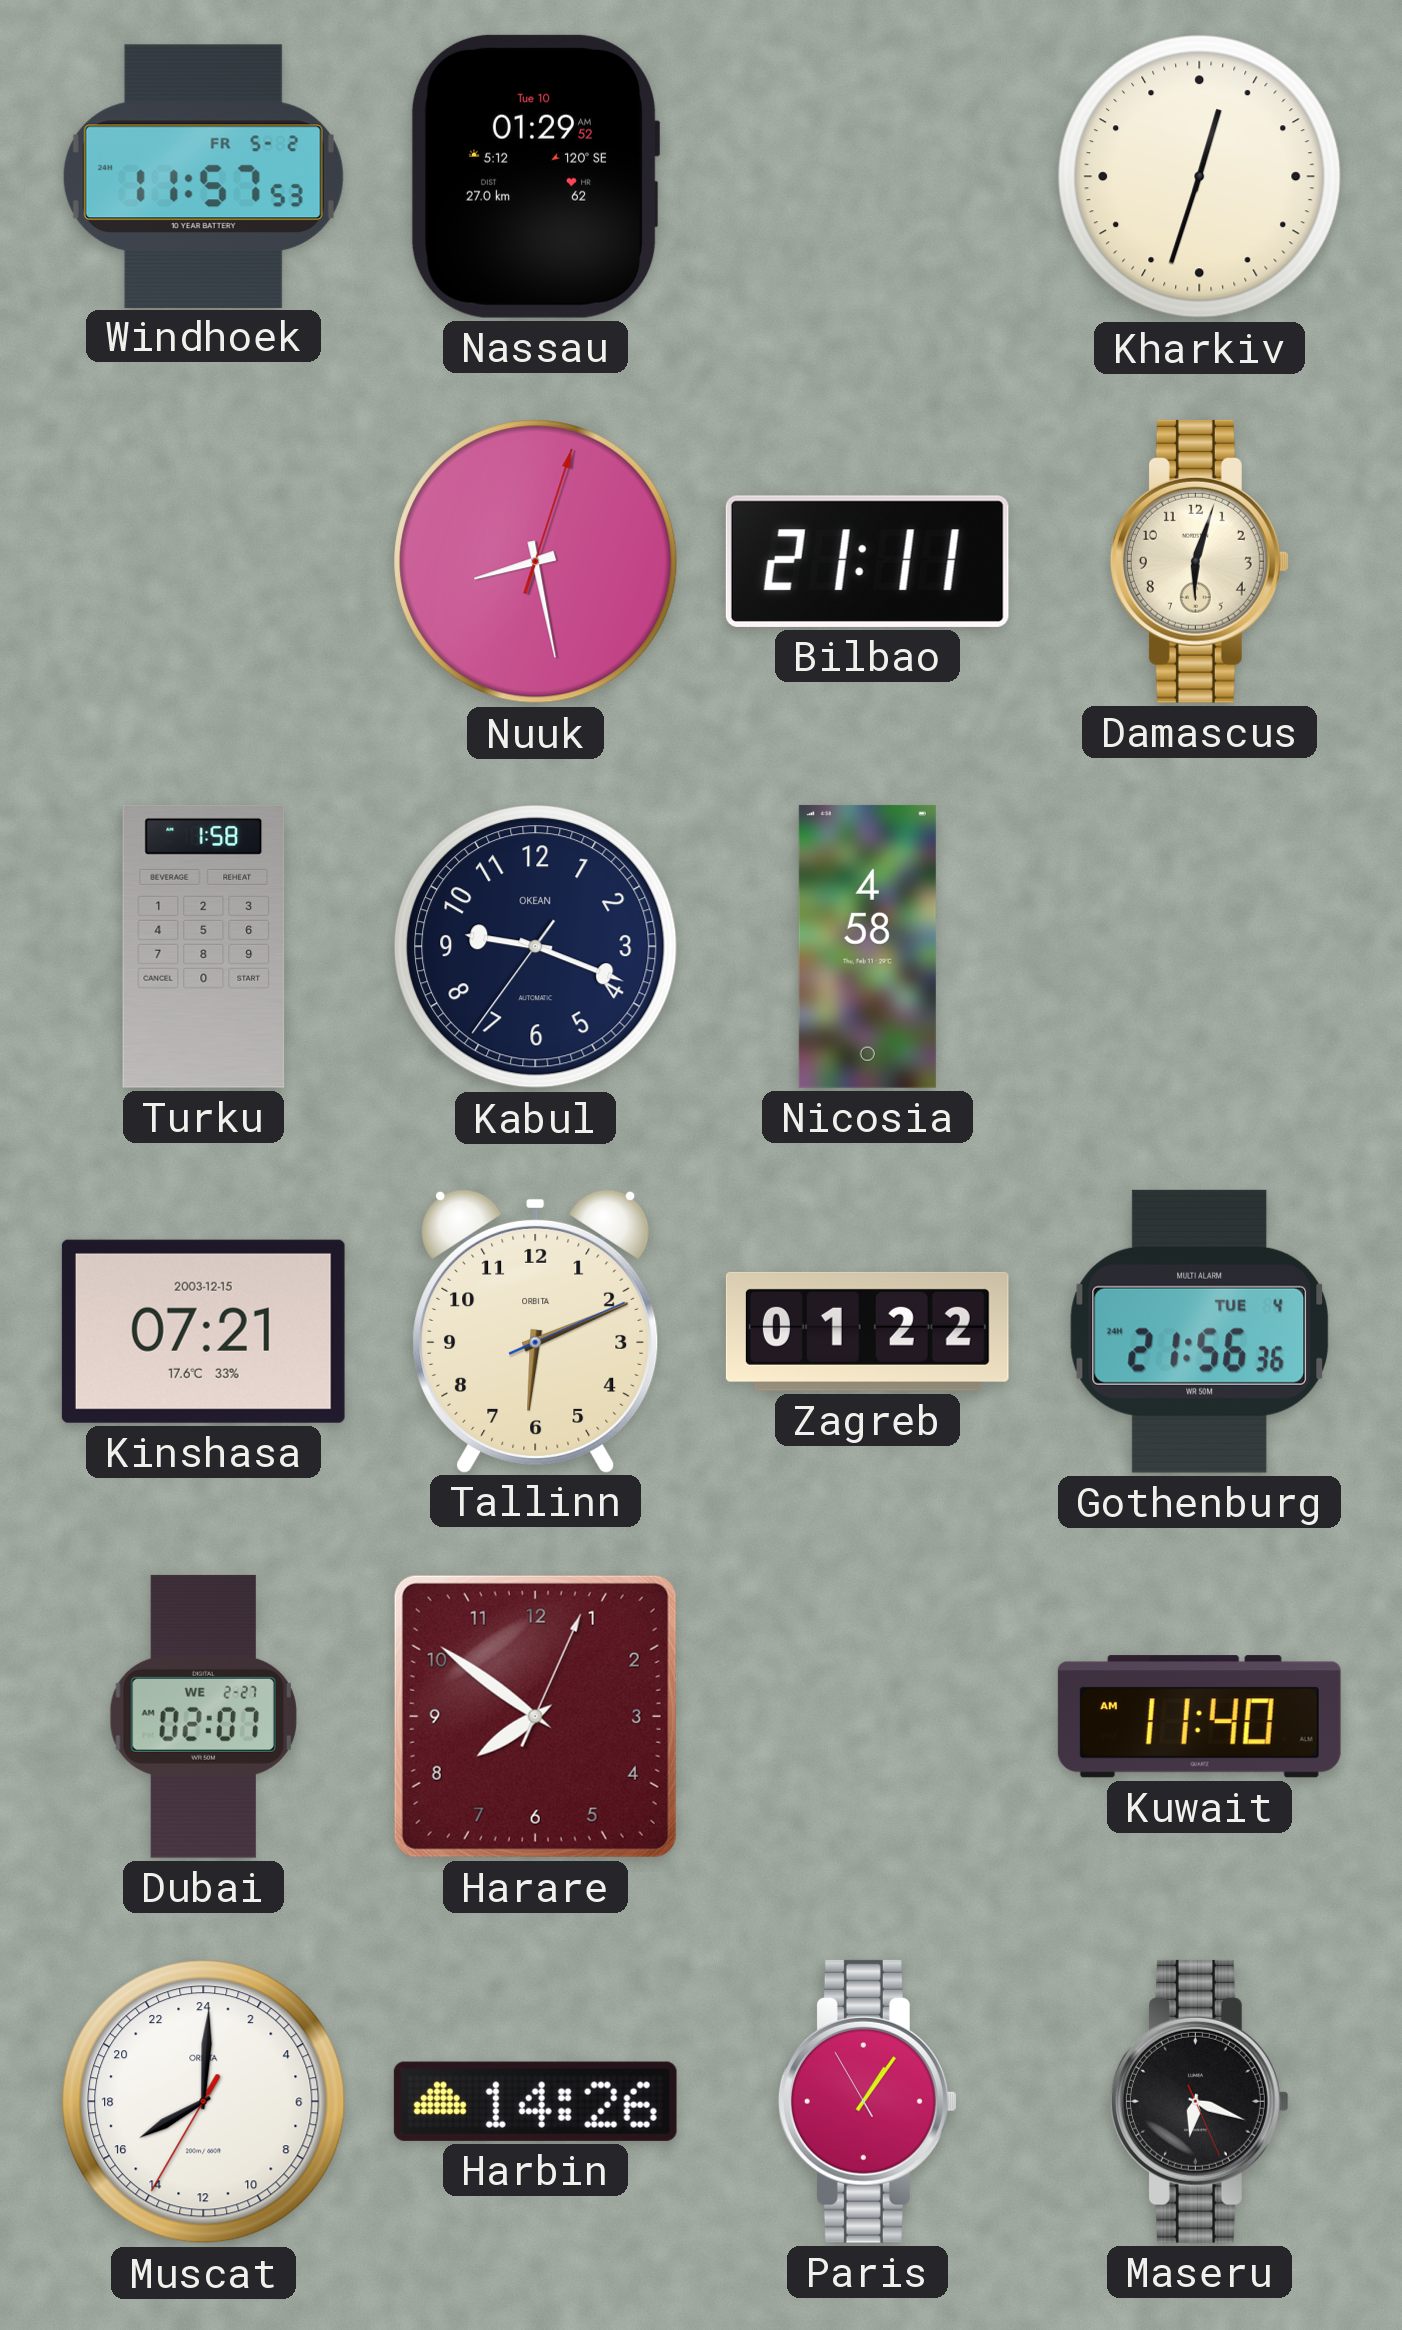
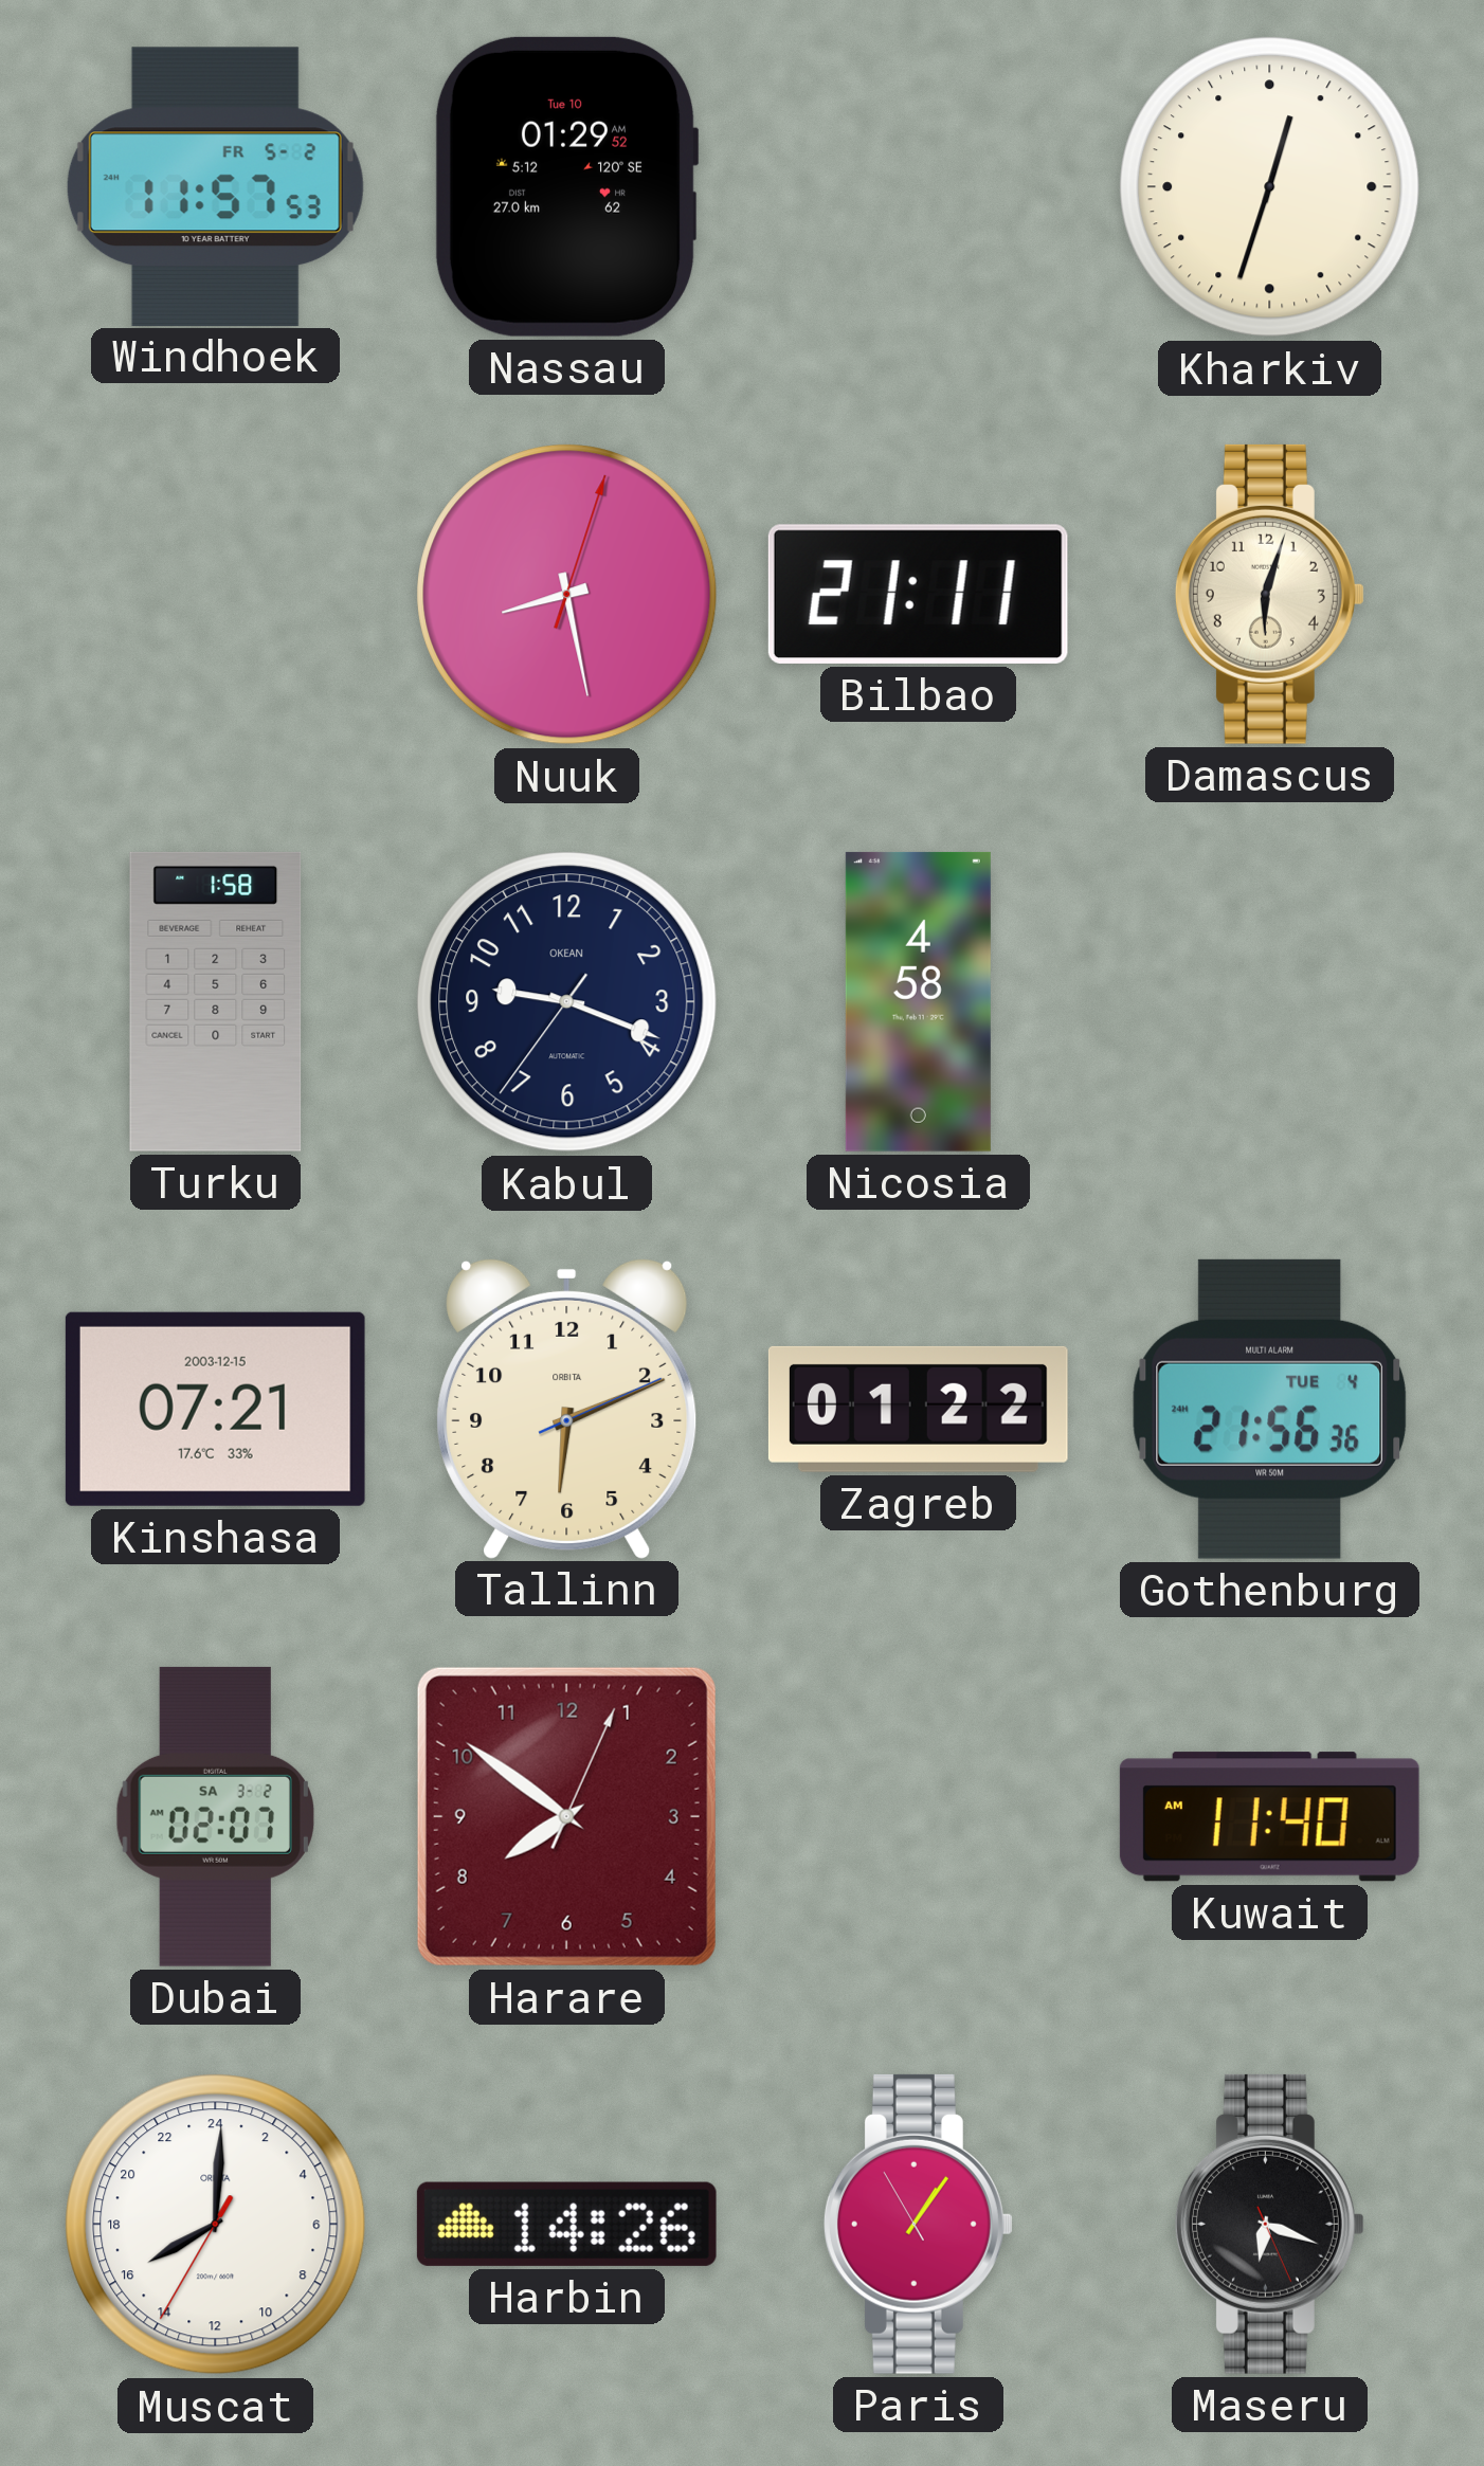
Dubai date: WE 2-27 -> SA 3-2
